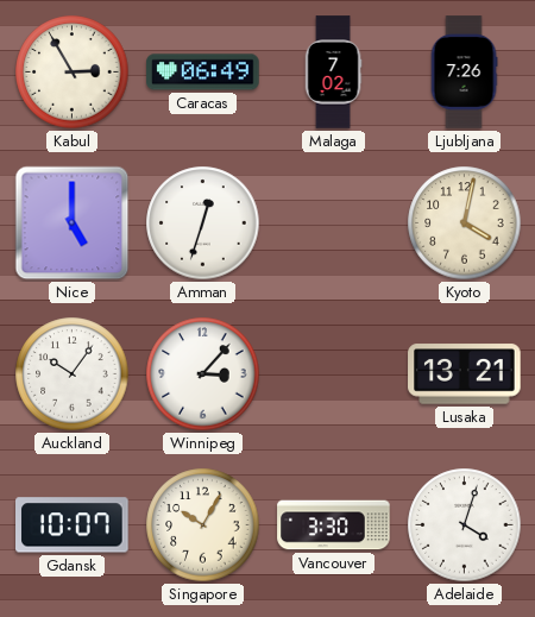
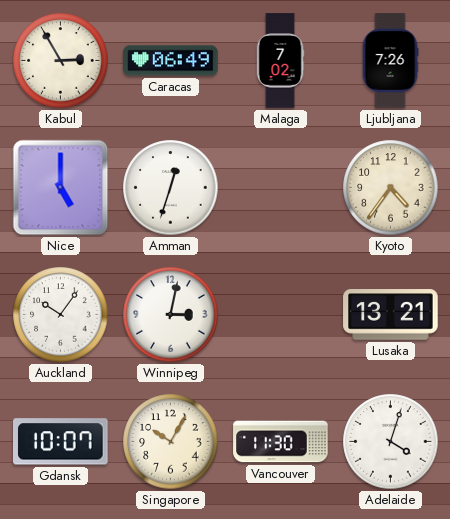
Kyoto: 4:02 -> 4:36
Winnipeg: 3:07 -> 3:02
Vancouver: 3:30 -> 11:30
